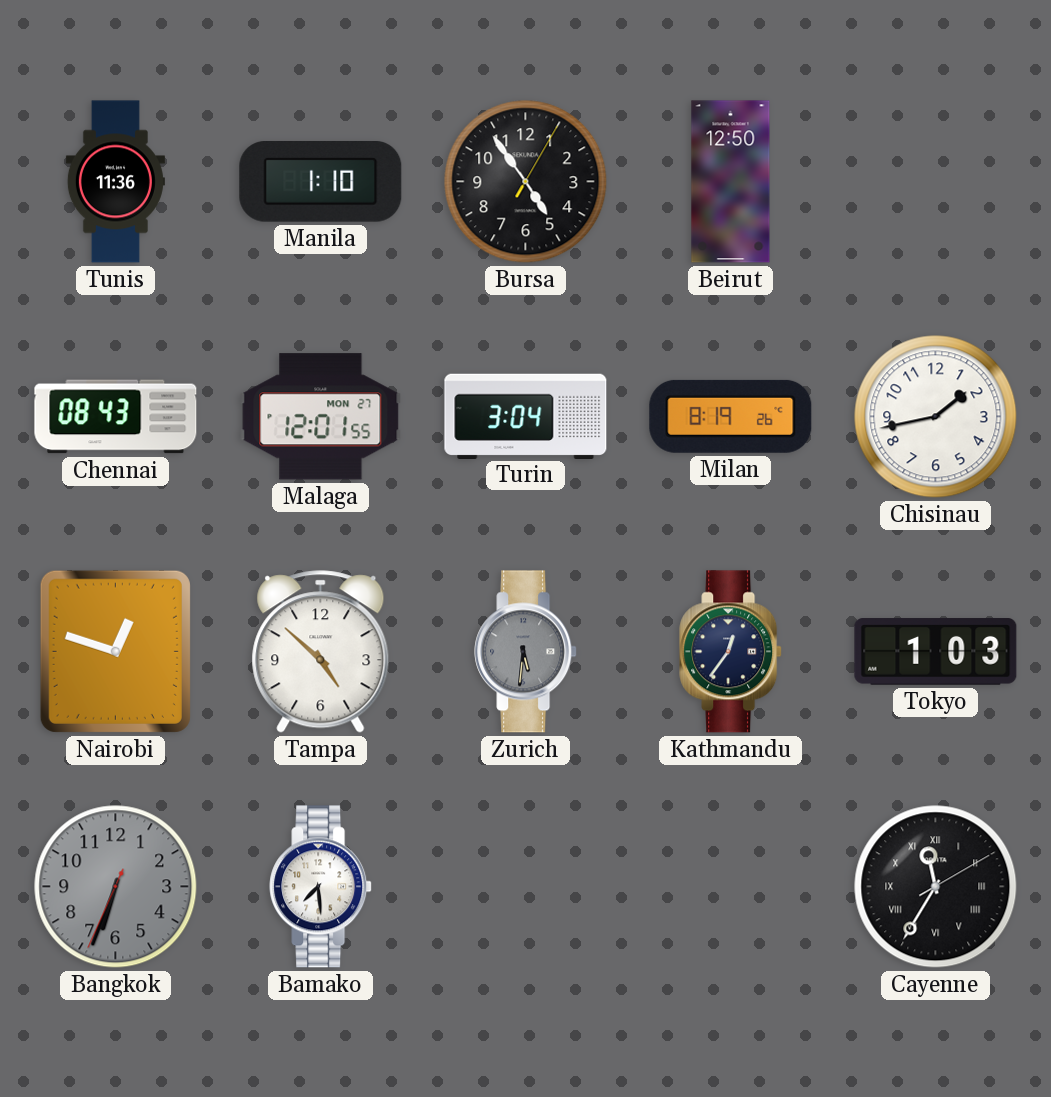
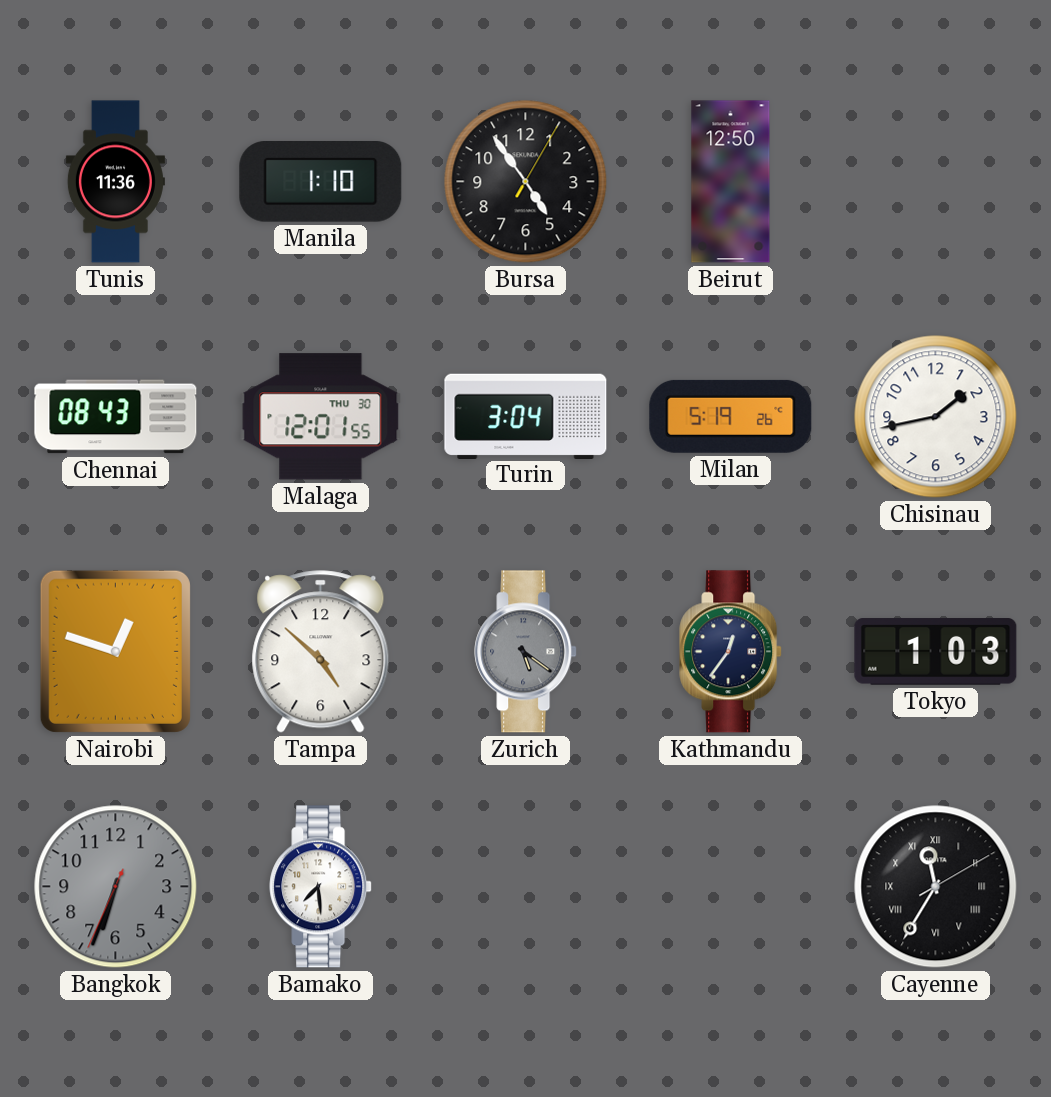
Malaga date: MON 27 -> THU 30
Milan: 8:19 -> 5:19
Zurich: 5:31 -> 5:21
